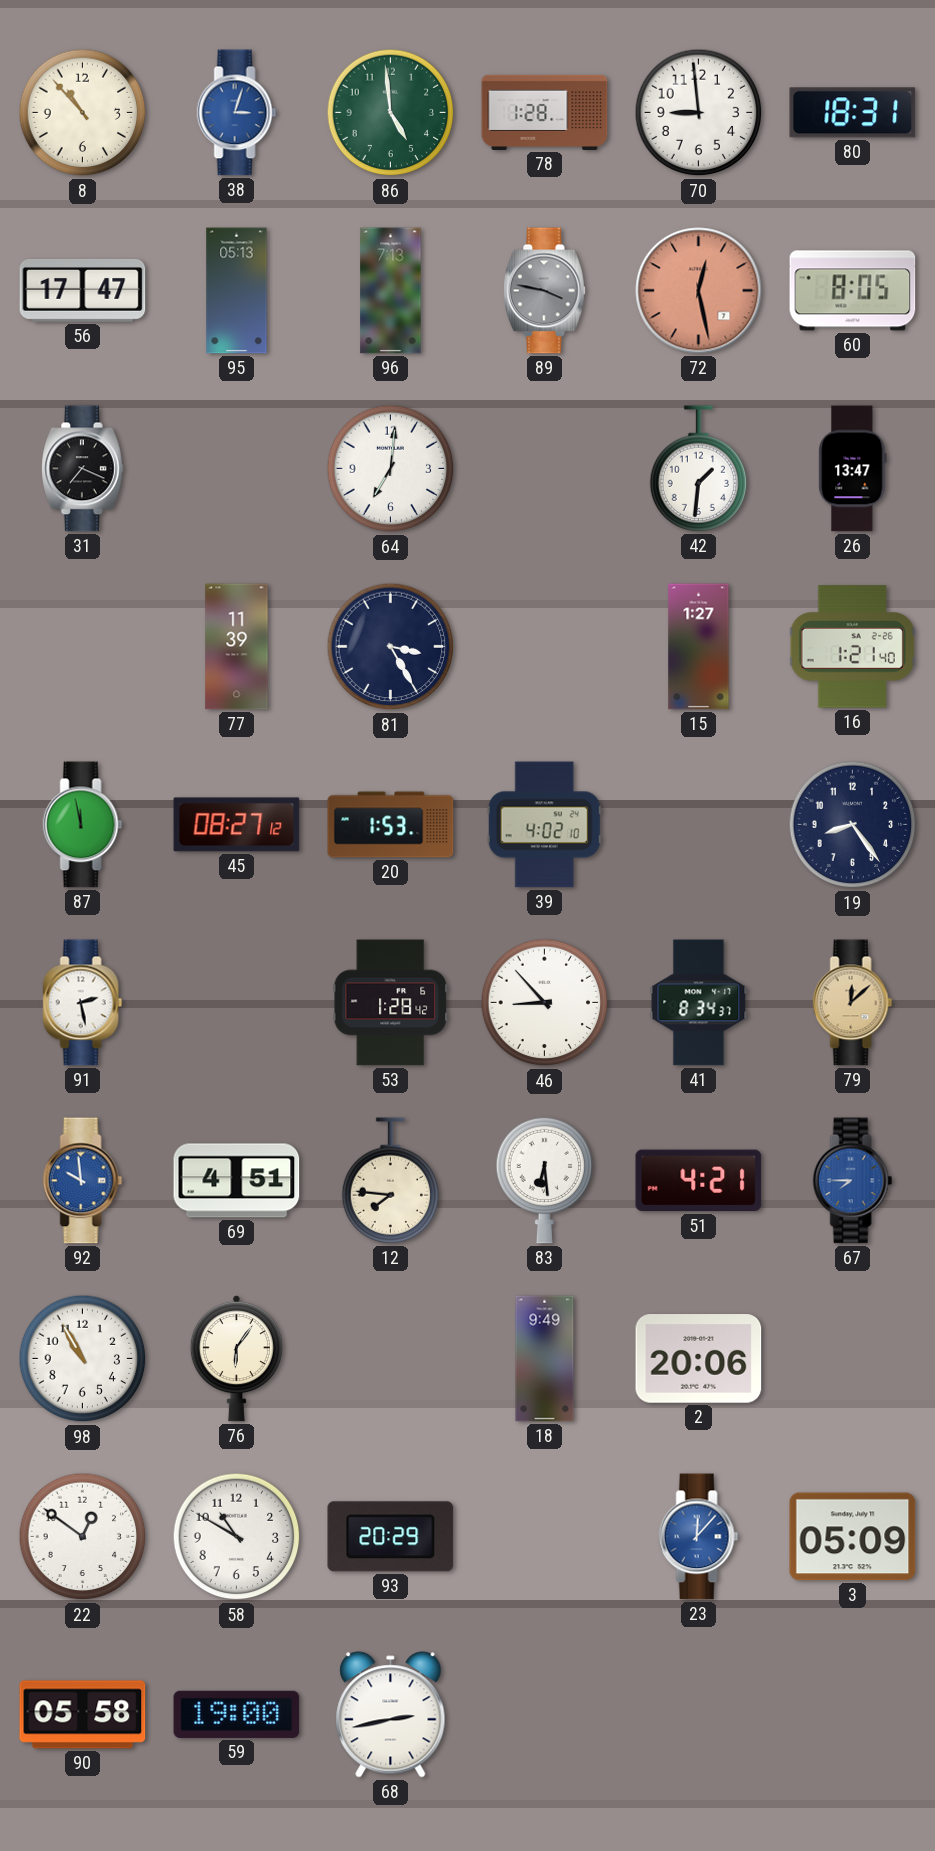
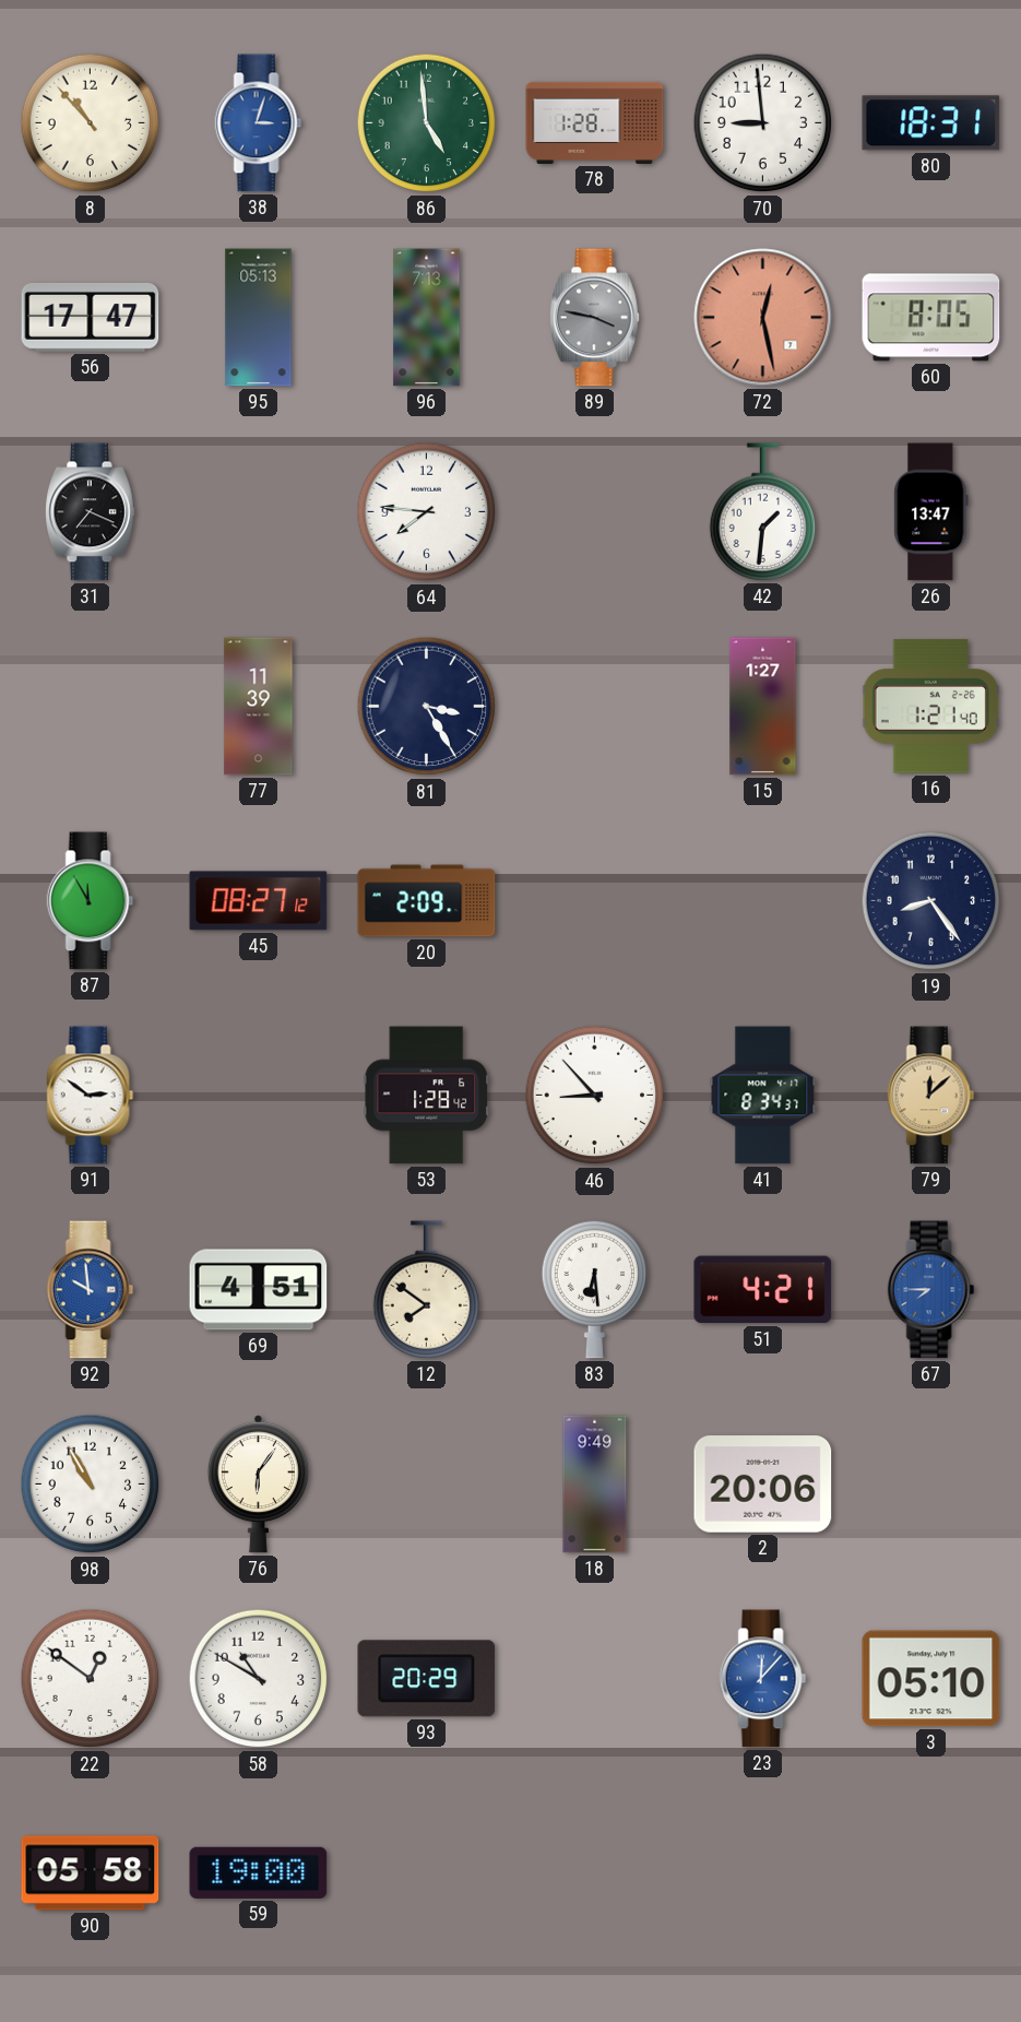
64: 7:01 -> 7:46
87: 11:58 -> 11:55
20: 1:53 -> 2:09
39: 4:02 -> none
91: 2:28 -> 2:51
12: 7:46 -> 7:51
3: 05:09 -> 05:10
68: 2:43 -> none
